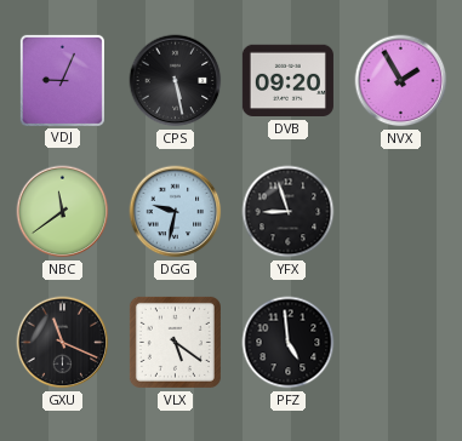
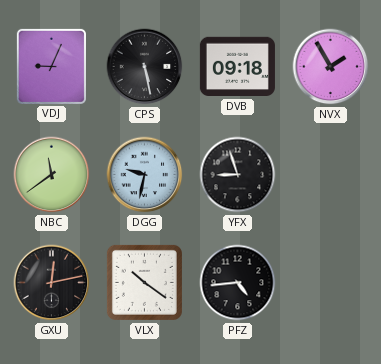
DVB: 09:20 -> 09:18
GXU: 11:19 -> 12:13
VLX: 5:21 -> 10:21
PFZ: 4:59 -> 4:44
